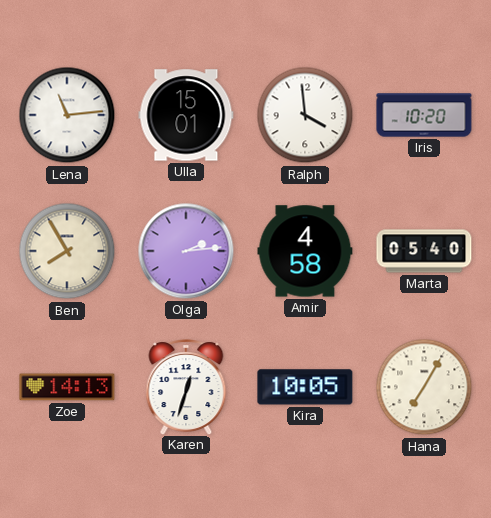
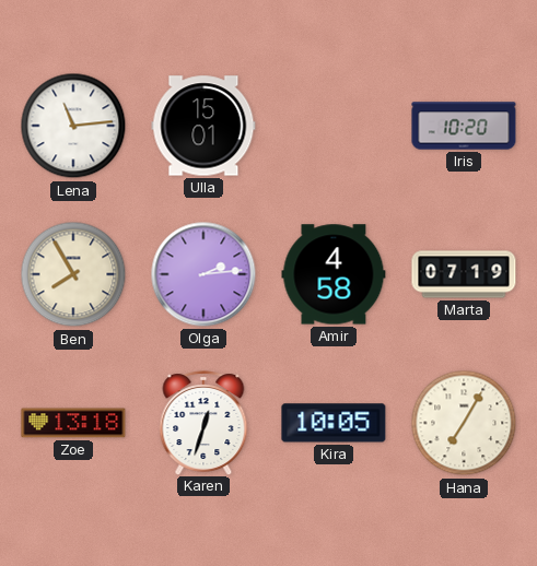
Ralph: 3:59 -> none
Marta: 05:40 -> 07:19
Zoe: 14:13 -> 13:18
